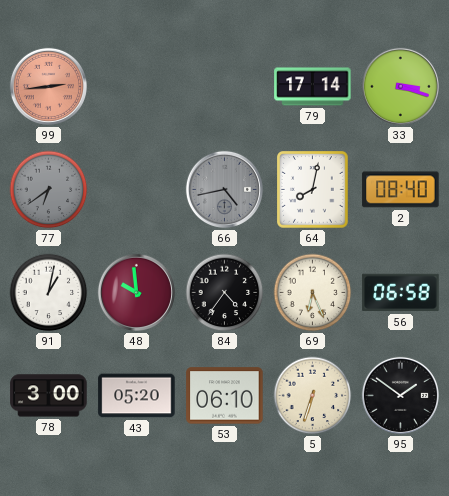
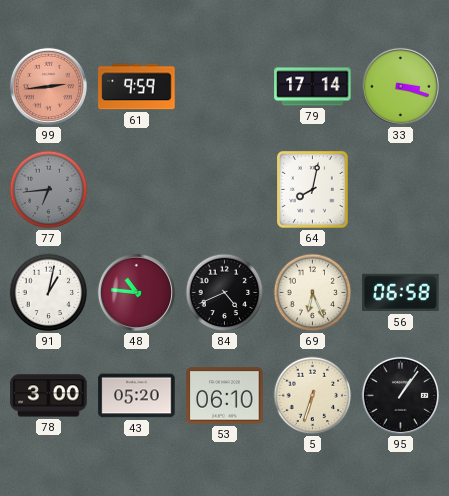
61: none -> 9:59
77: 6:39 -> 6:44
66: 4:43 -> none
2: 08:40 -> none
48: 9:59 -> 10:46
84: 4:36 -> 4:41
95: 1:51 -> 1:06
